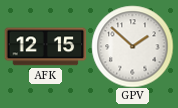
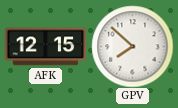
GPV: 1:52 -> 7:52
